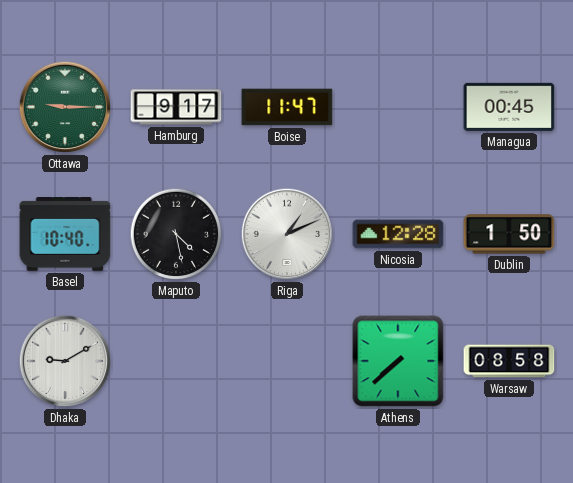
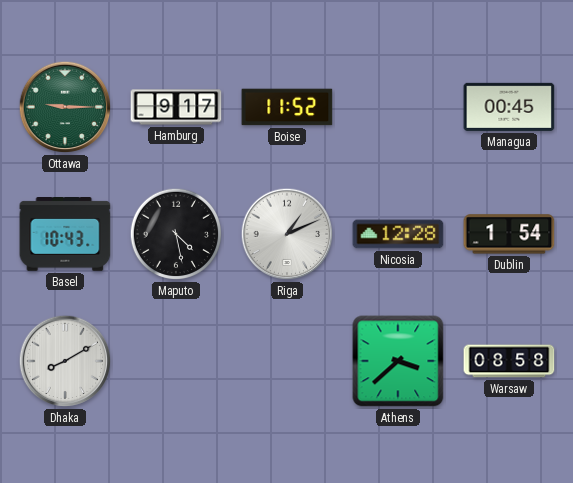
Boise: 11:47 -> 11:52
Basel: 10:40 -> 10:43
Dublin: 1:50 -> 1:54
Dhaka: 9:10 -> 8:10
Athens: 7:38 -> 3:38
